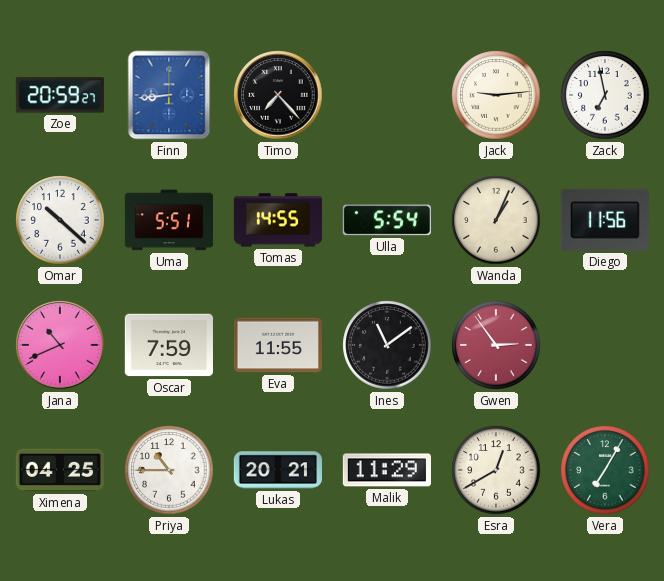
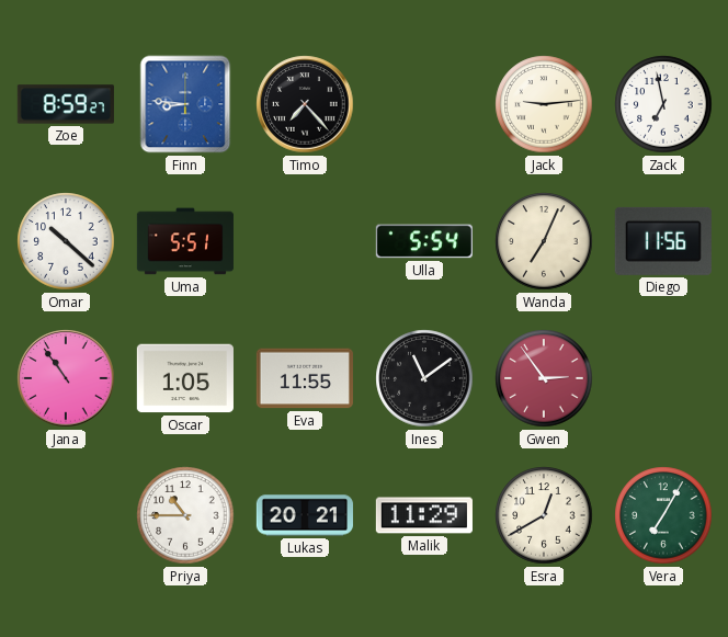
Zoe: 20:59 -> 8:59
Finn: 8:44 -> 8:46
Tomas: 14:55 -> none
Wanda: 1:04 -> 7:04
Jana: 10:41 -> 10:54
Oscar: 7:59 -> 1:05
Ximena: 04:25 -> none
